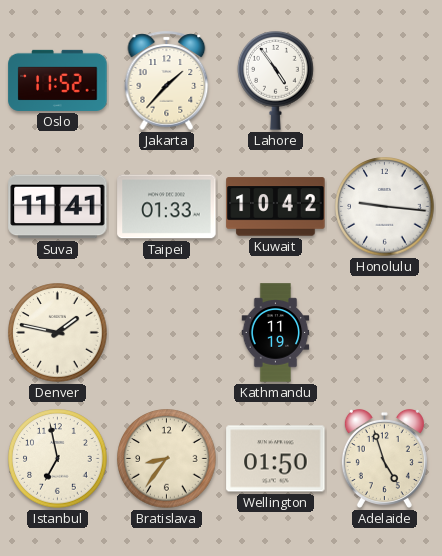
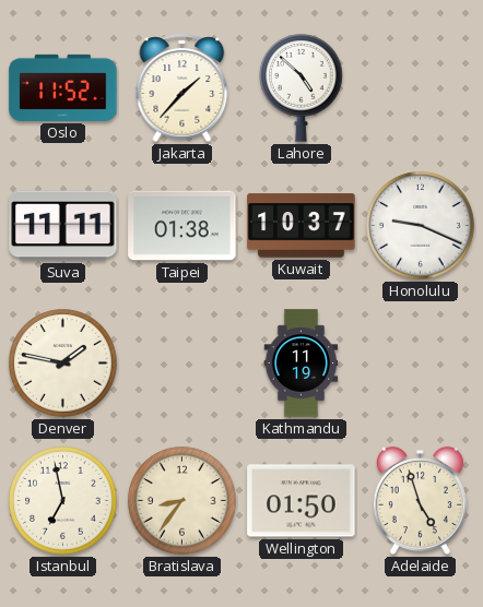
Lahore: 4:54 -> 4:52
Suva: 11:41 -> 11:11
Taipei: 01:33 -> 01:38
Kuwait: 10:42 -> 10:37
Honolulu: 9:16 -> 9:19
